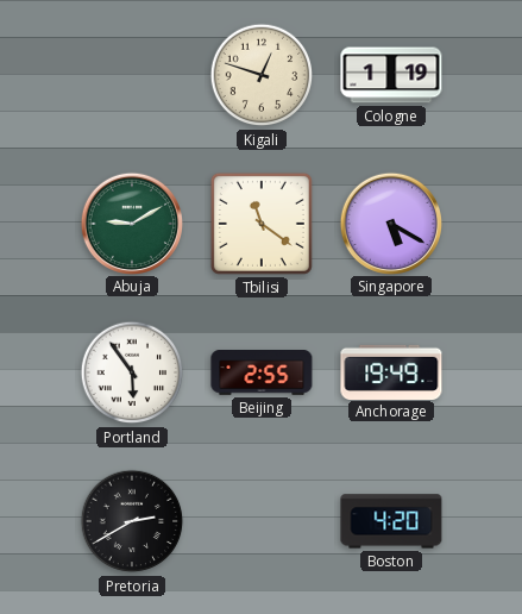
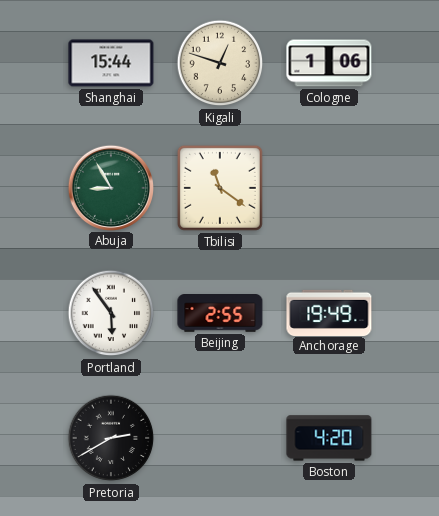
Shanghai: none -> 15:44
Cologne: 1:19 -> 1:06
Abuja: 9:10 -> 8:55
Singapore: 5:20 -> none
